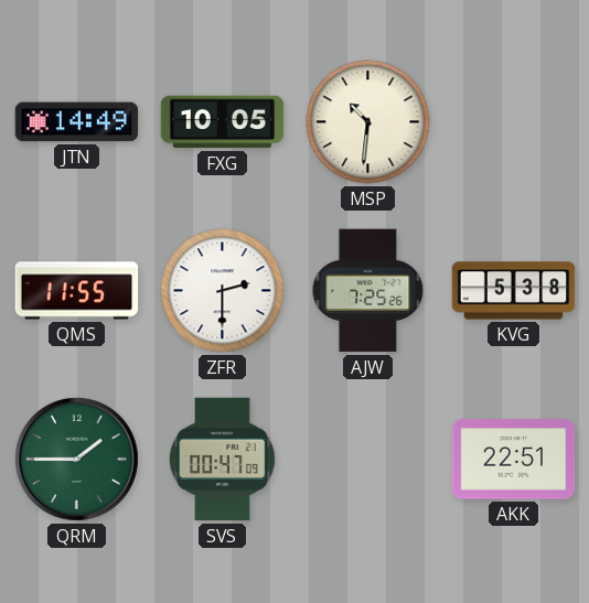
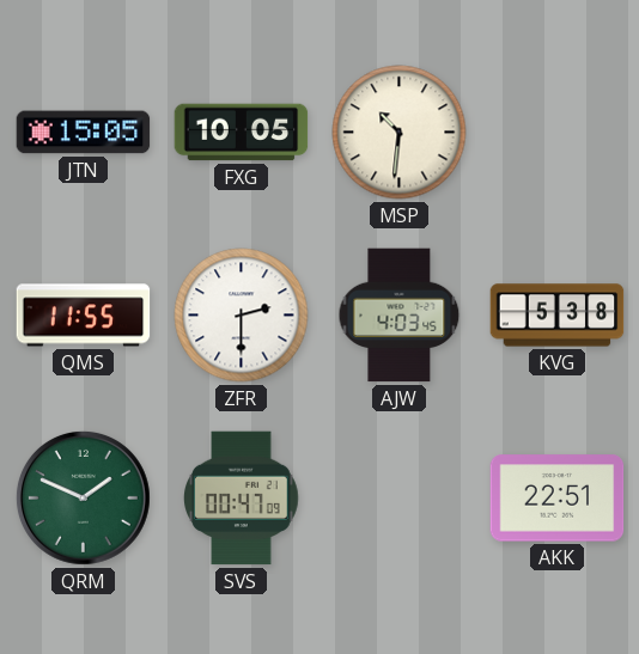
JTN: 14:49 -> 15:05
AJW: 7:25 -> 4:03
QRM: 1:45 -> 1:49
